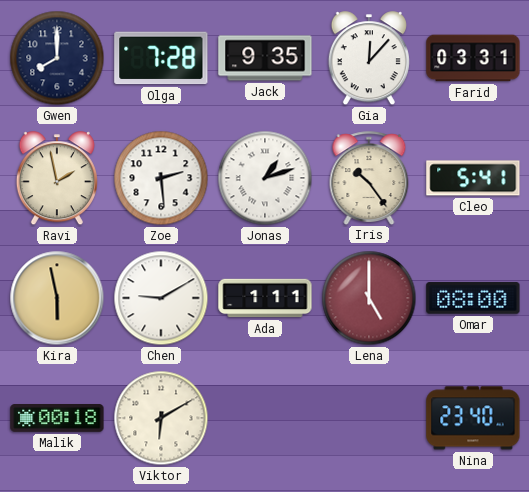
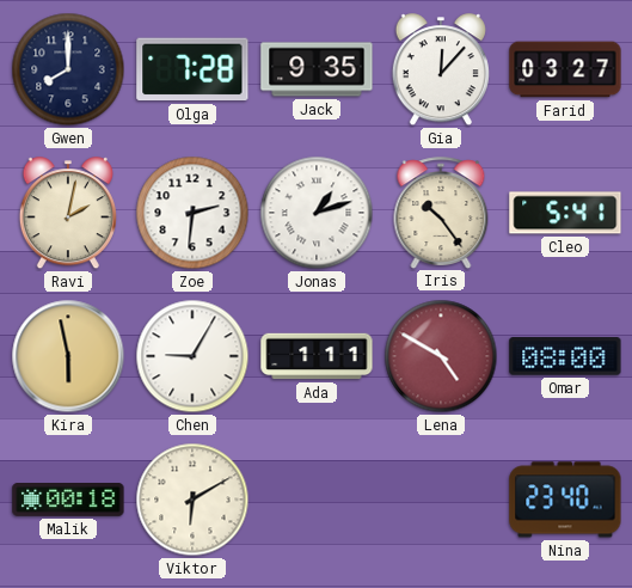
Farid: 03:31 -> 03:27
Ravi: 1:58 -> 2:02
Zoe: 2:29 -> 2:31
Chen: 9:10 -> 9:05
Lena: 5:00 -> 4:50
